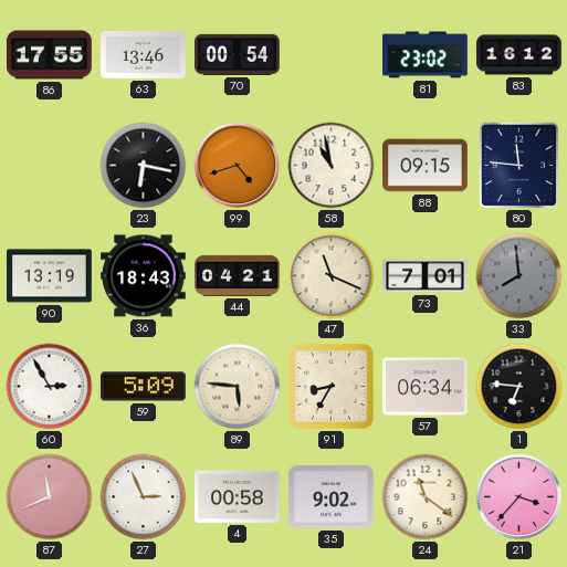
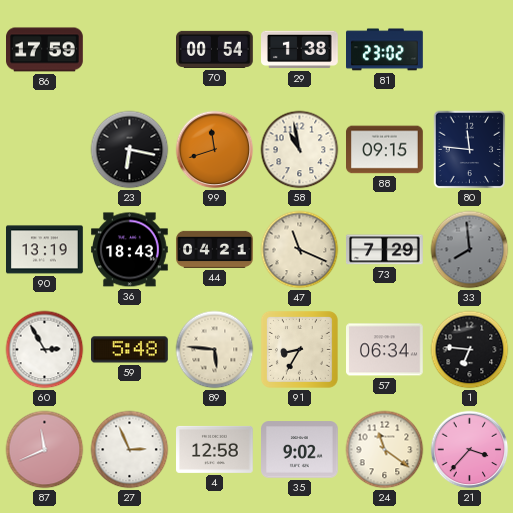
86: 17:55 -> 17:59
63: 13:46 -> none
29: none -> 1:38
83: 16:12 -> none
99: 4:42 -> 11:42
73: 7:01 -> 7:29
59: 5:09 -> 5:48
4: 00:58 -> 12:58
